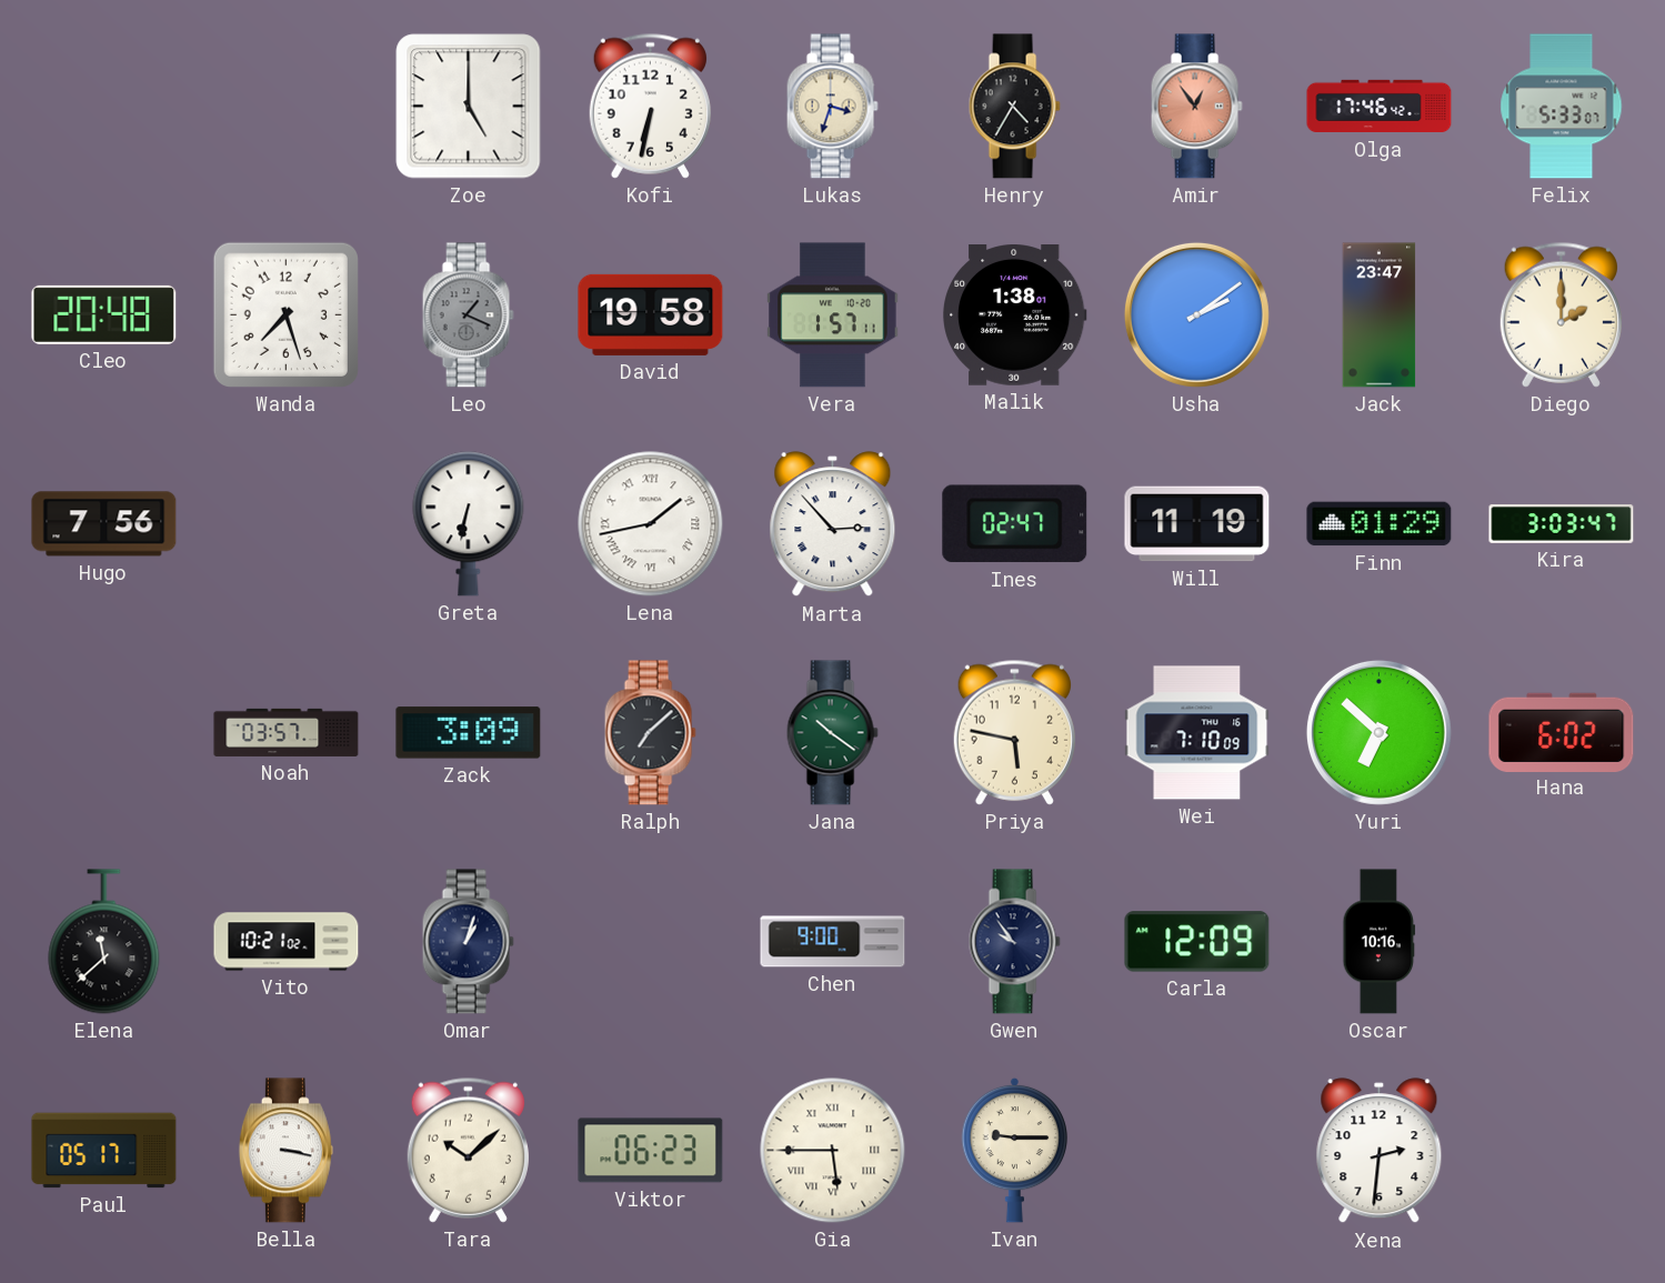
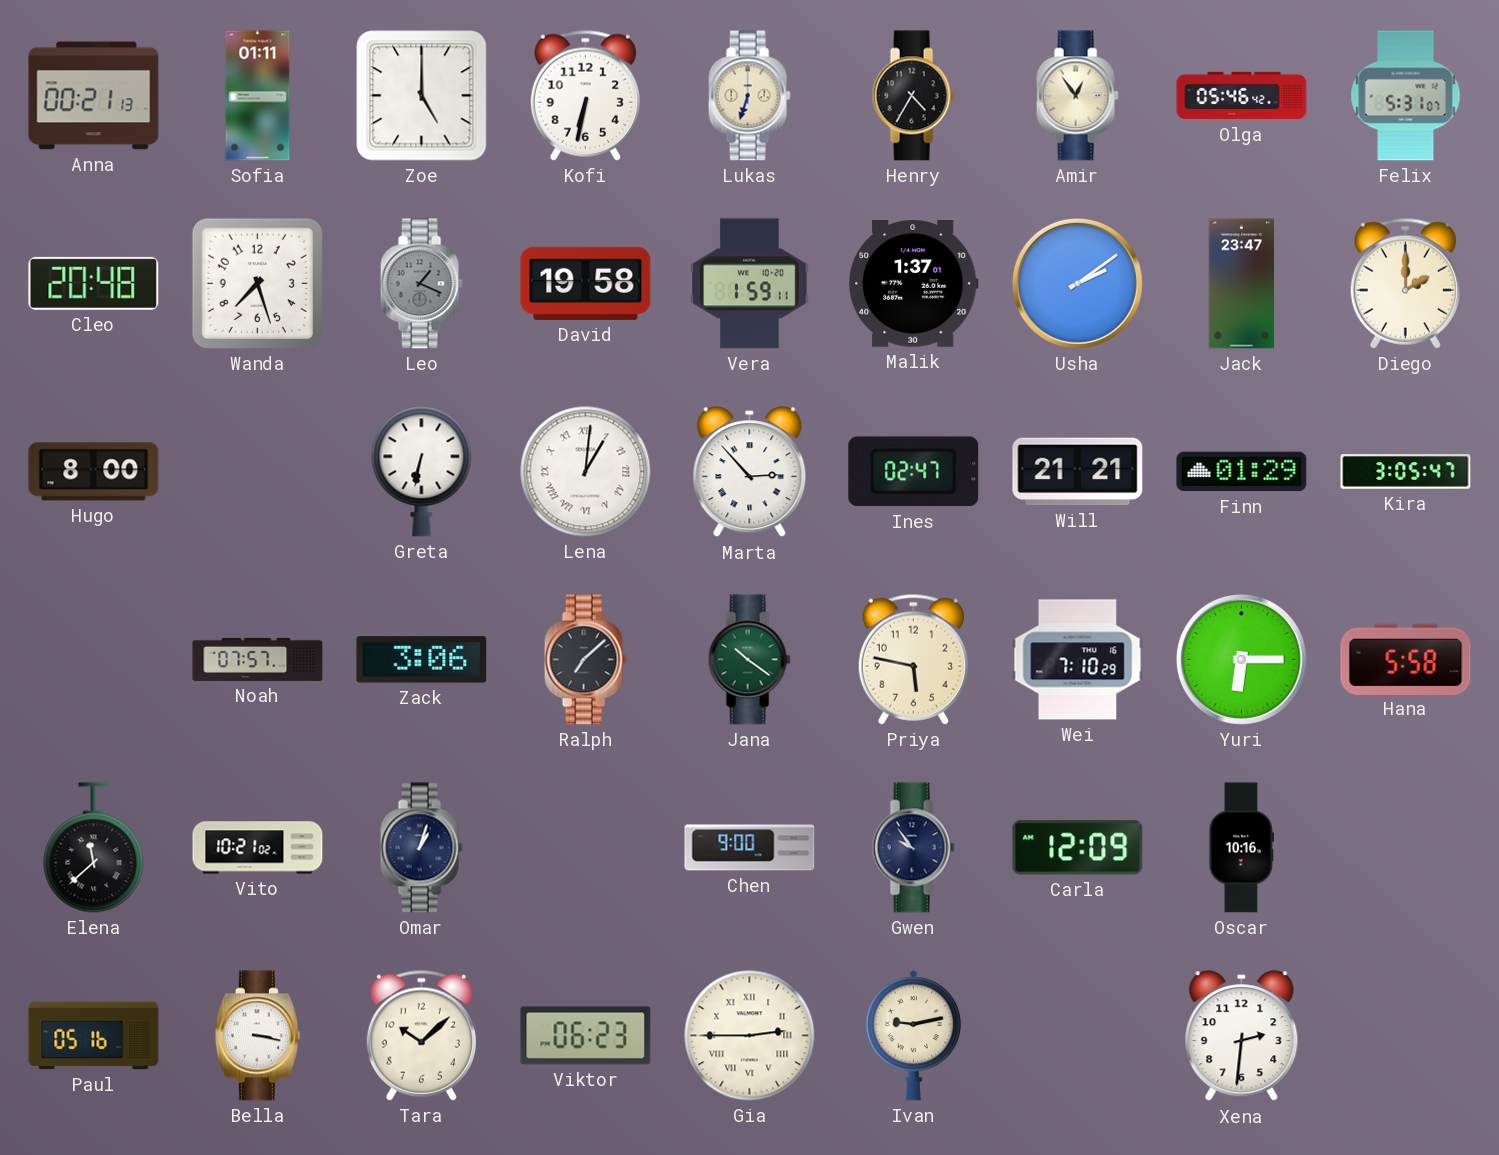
Anna: none -> 00:21
Sofia: none -> 01:11
Lukas: 3:33 -> 6:33
Amir dial: salmon -> cream
Olga: 17:46 -> 05:46
Felix: 5:33 -> 5:31
Vera: 1:57 -> 1:59
Malik: 1:38 -> 1:37
Hugo: 7:56 -> 8:00
Lena: 1:43 -> 1:01
Will: 11:19 -> 21:21
Kira: 3:03 -> 3:05
Noah: 03:57 -> 07:57
Zack: 3:09 -> 3:06
Wei: 7:10:09 -> 7:10:29
Yuri: 6:52 -> 6:15
Hana: 6:02 -> 5:58
Paul: 05:17 -> 05:16
Gia: 5:45 -> 2:45
Ivan: 9:15 -> 9:13
